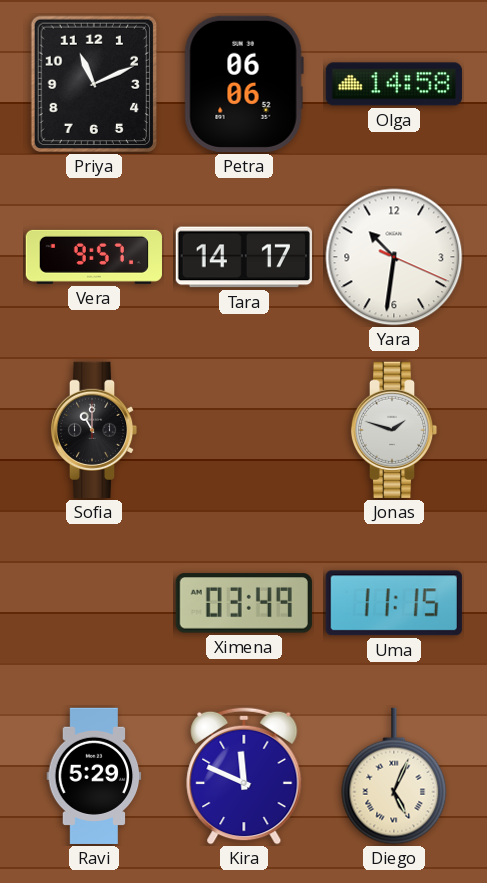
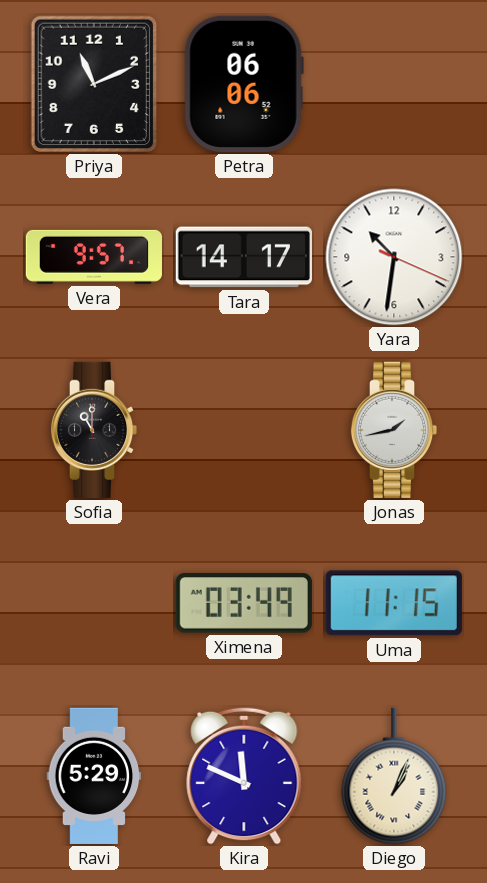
Olga: 14:58 -> none
Jonas: 1:48 -> 1:43
Diego: 5:04 -> 1:04
